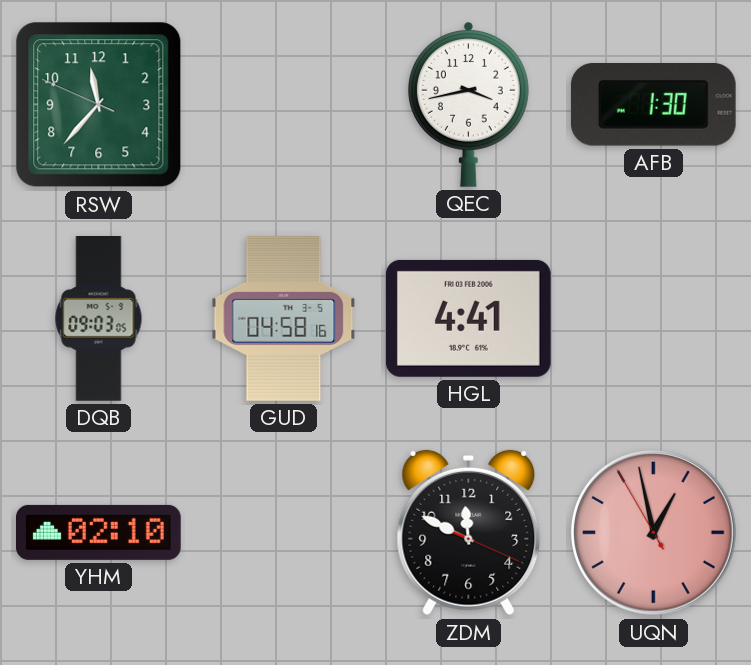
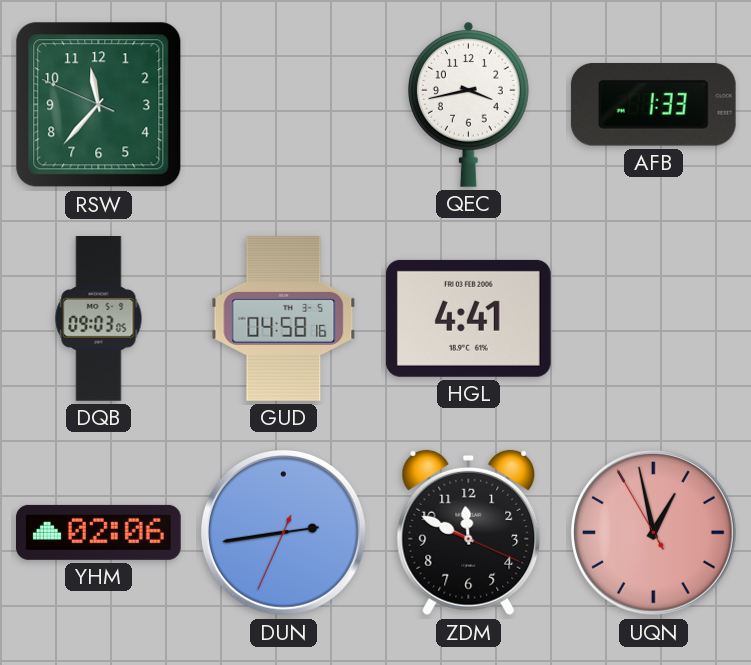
AFB: 1:30 -> 1:33
YHM: 02:10 -> 02:06
DUN: none -> 2:43
